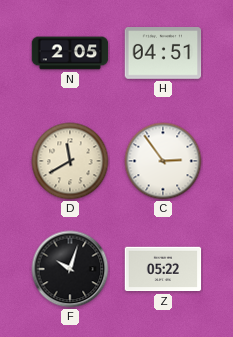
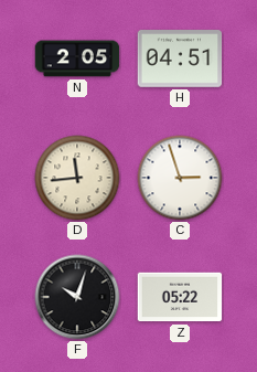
D: 11:40 -> 11:44
C: 2:54 -> 2:57
